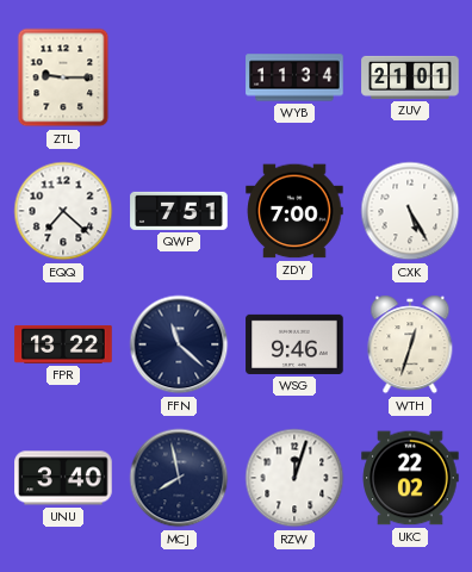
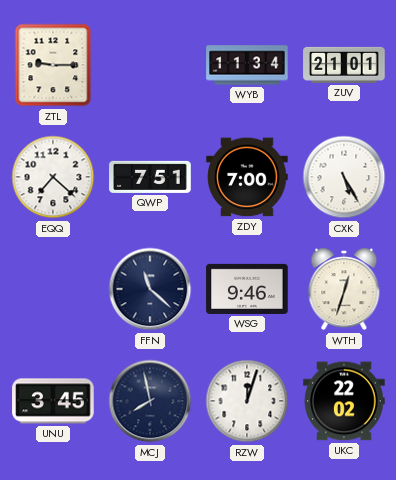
FPR: 13:22 -> none
UNU: 3:40 -> 3:45
